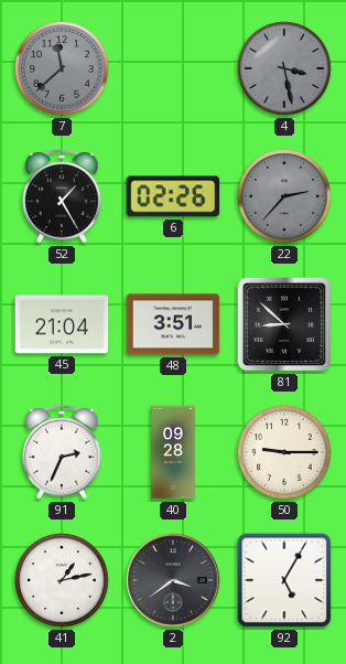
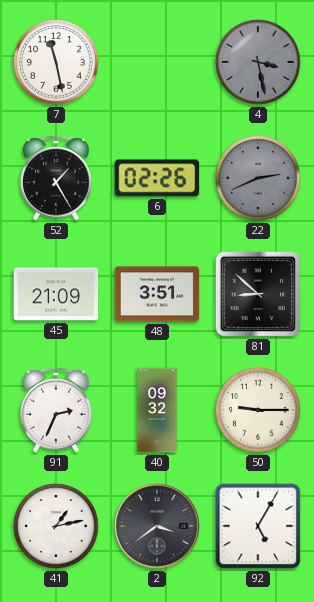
7: 11:38 -> 11:28
7 dial: grey -> white
22: 2:37 -> 2:41
45: 21:04 -> 21:09
40: 09:28 -> 09:32
